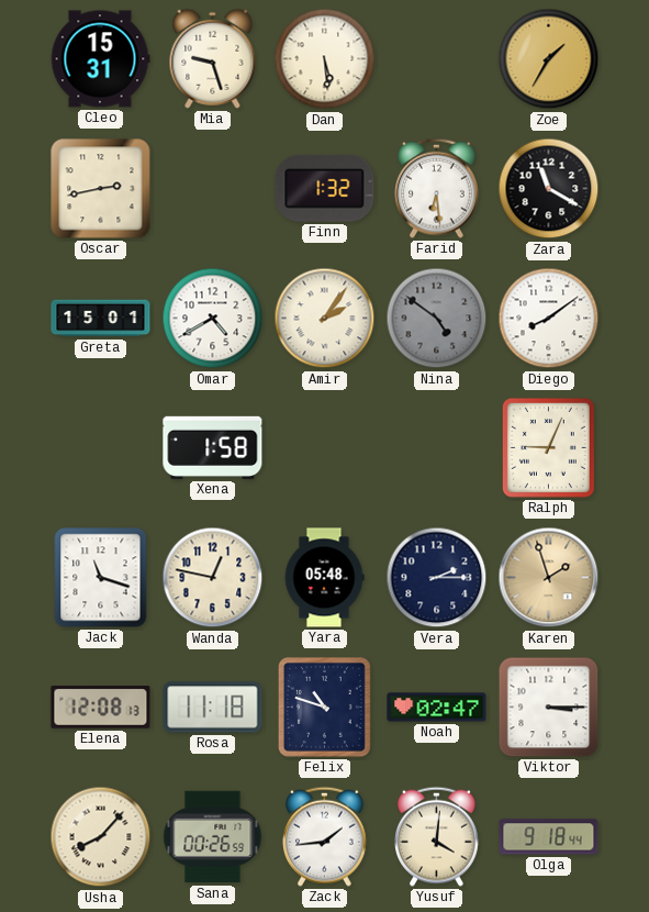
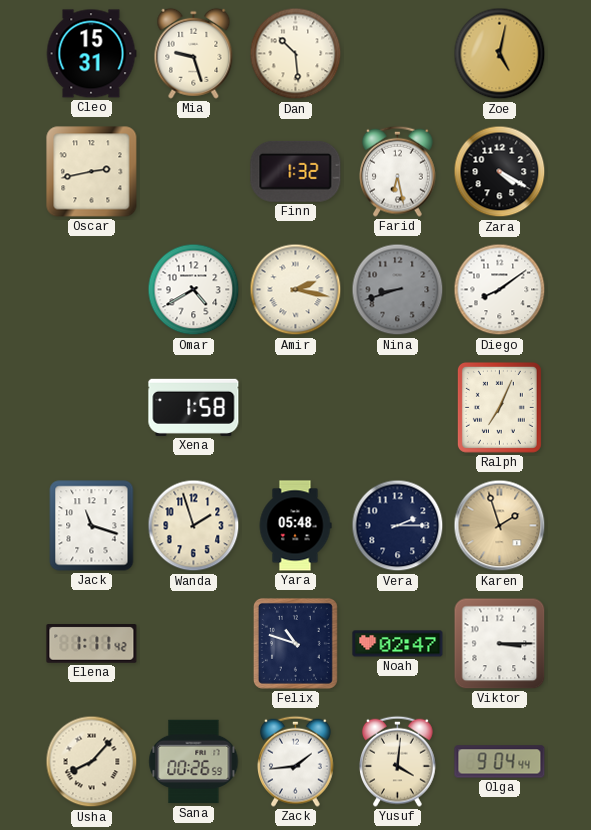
Dan: 5:29 -> 10:29
Zoe: 1:35 -> 5:02
Farid: 6:29 -> 6:28
Zara: 11:20 -> 4:20
Greta: 15:01 -> none
Amir: 2:06 -> 2:17
Nina: 4:51 -> 8:42
Ralph: 9:04 -> 7:04
Wanda: 12:47 -> 1:57
Elena: 12:08 -> 1:11
Rosa: 11:18 -> none
Olga: 9:18 -> 9:04
